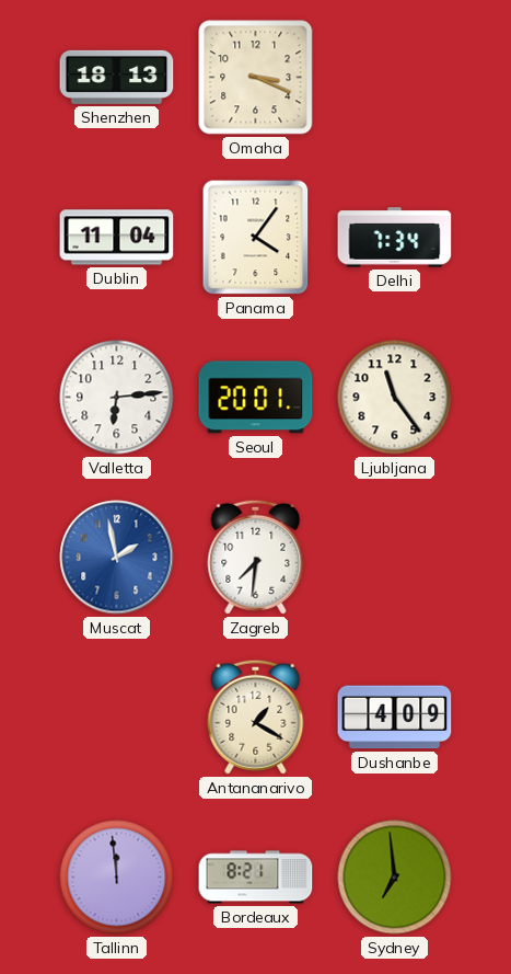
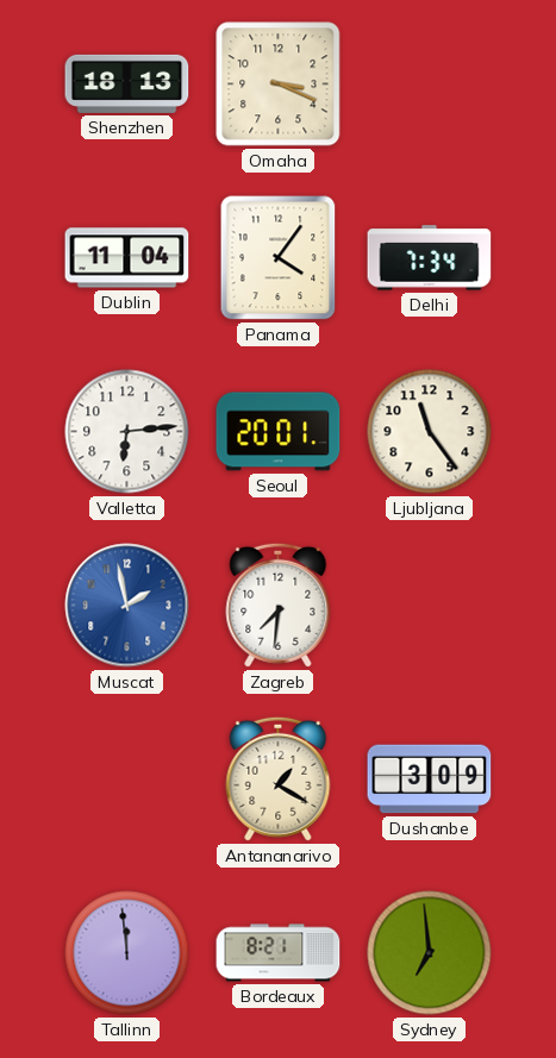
Dushanbe: 4:09 -> 3:09
